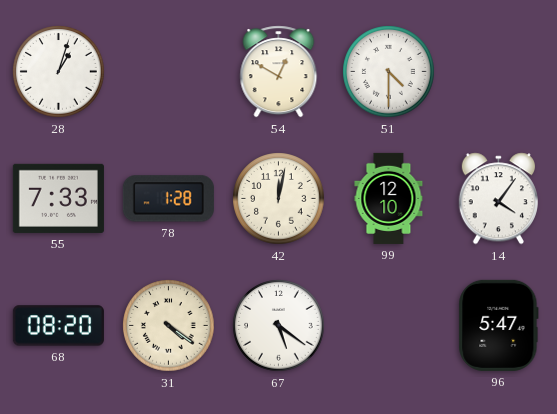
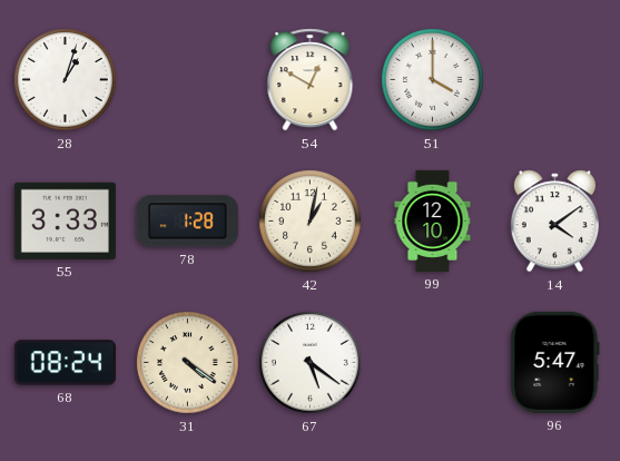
51: 4:30 -> 4:00
55: 7:33 -> 3:33
42: 12:02 -> 1:02
14: 4:06 -> 4:09
68: 08:20 -> 08:24
